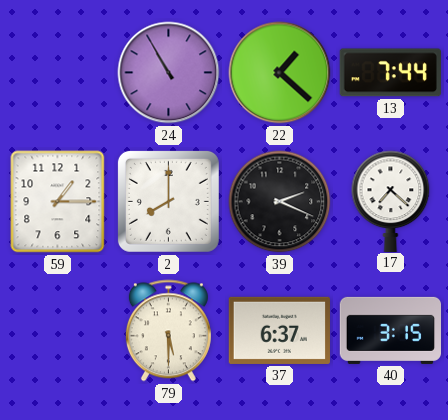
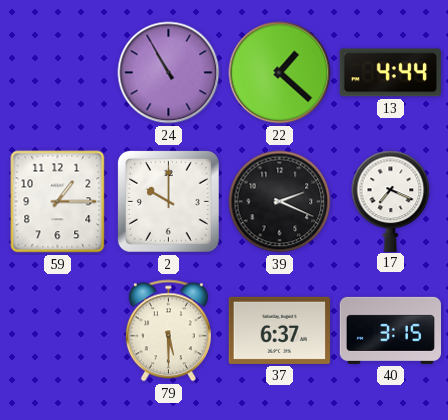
13: 7:44 -> 4:44
2: 8:00 -> 10:00
17: 7:22 -> 7:19
